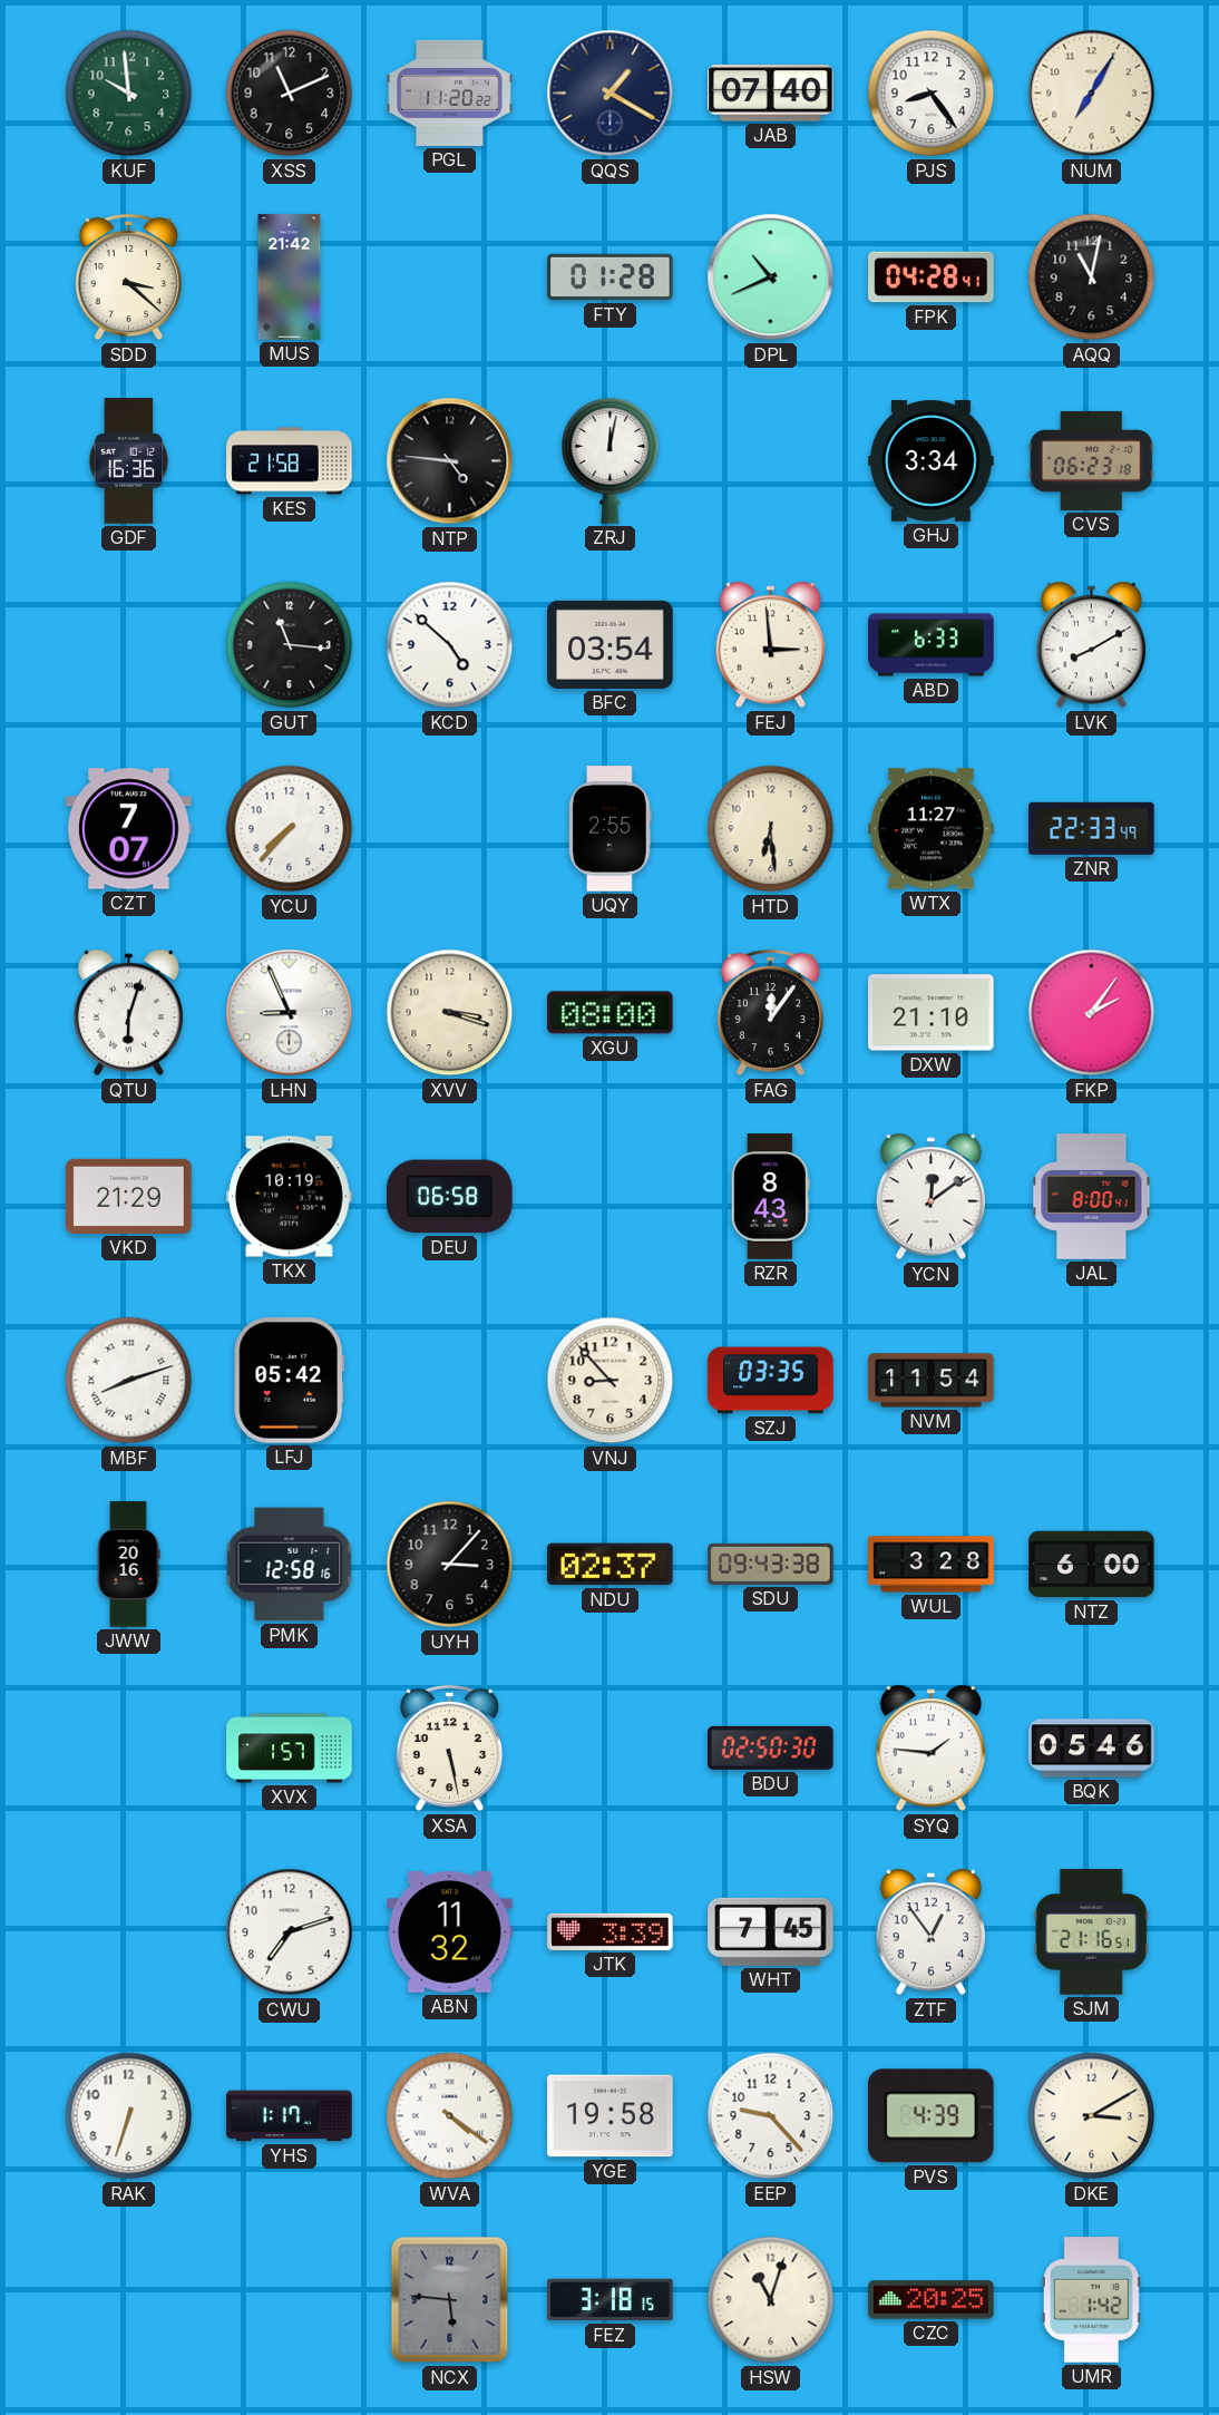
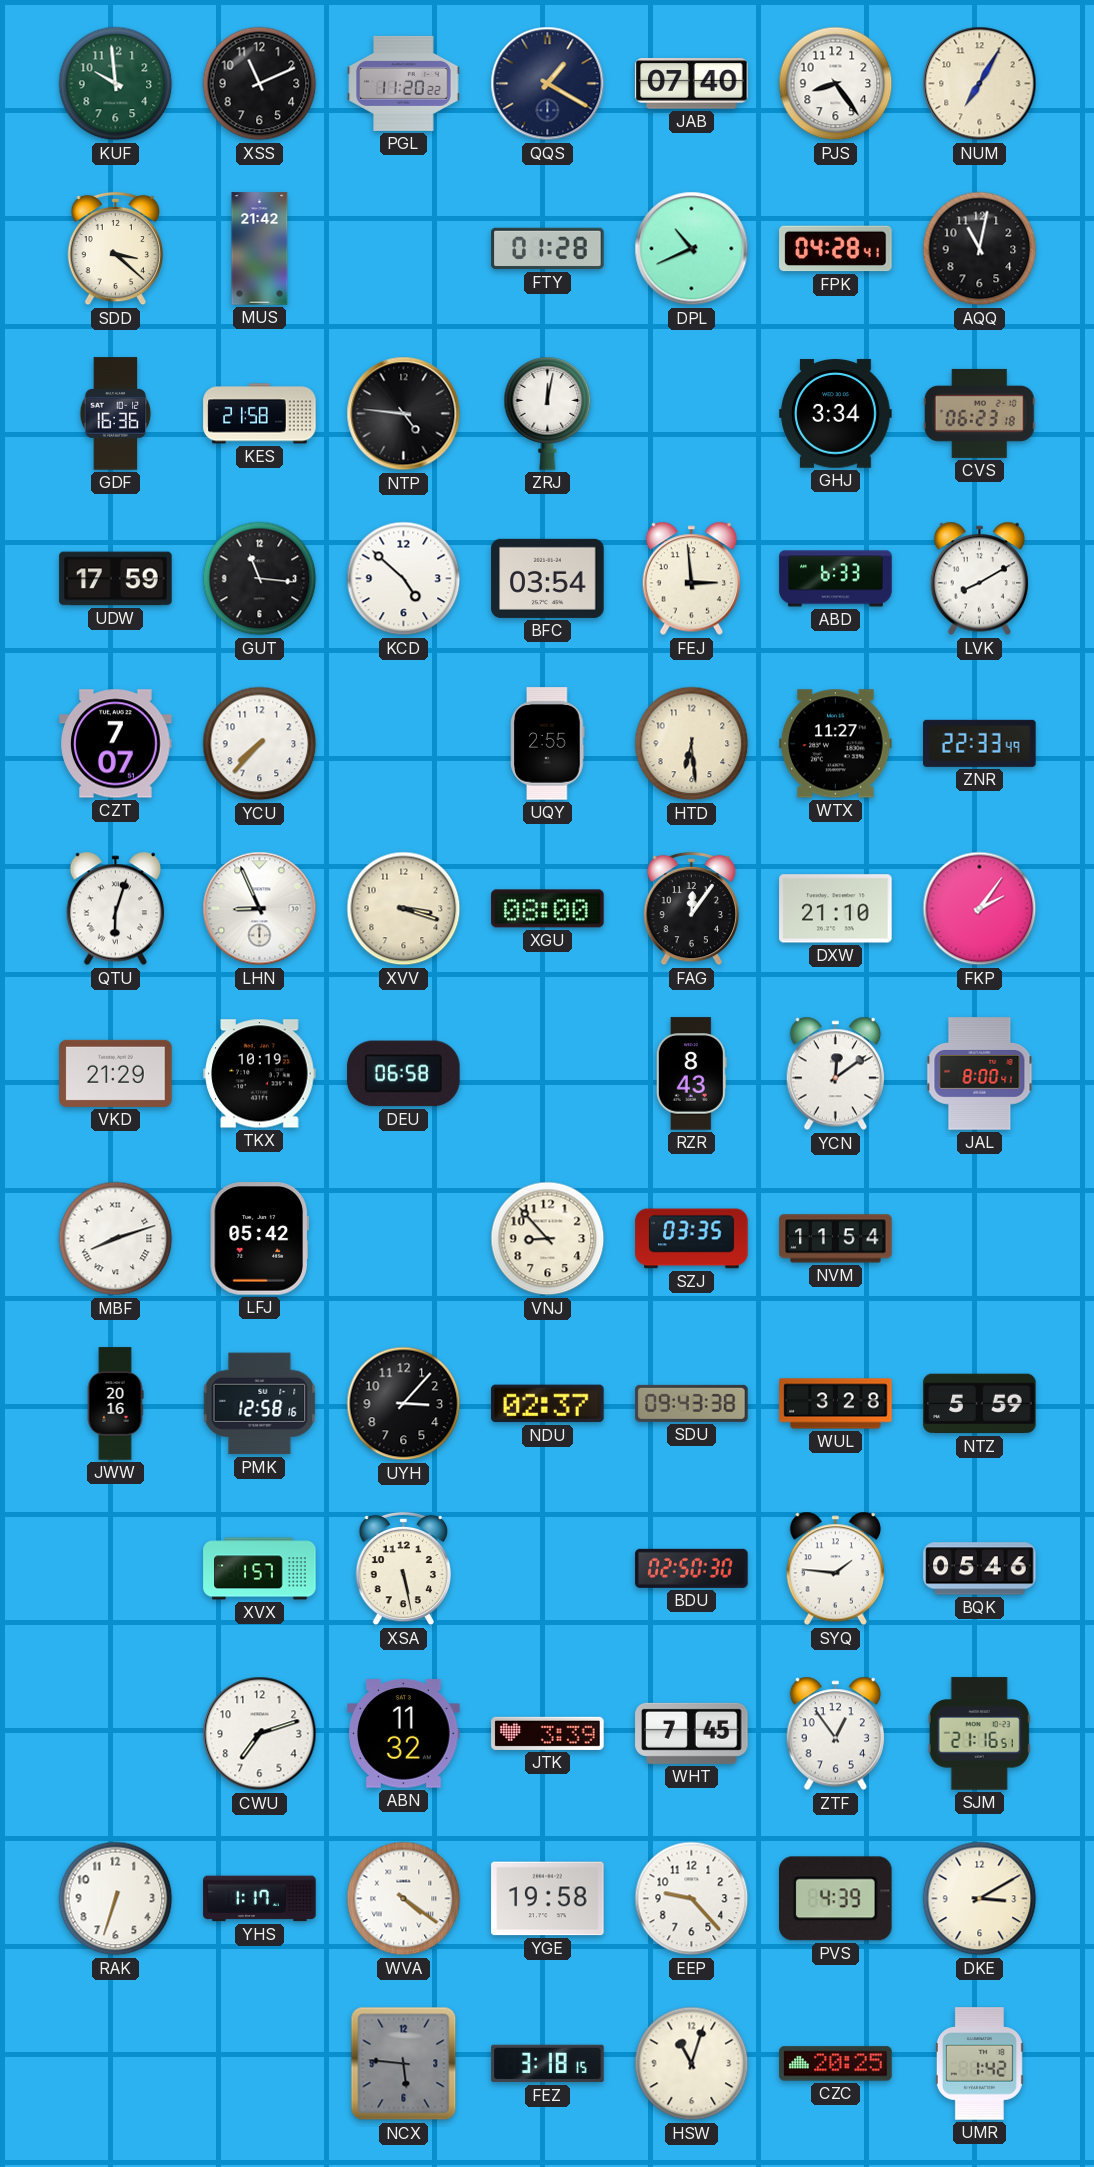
UDW: none -> 17:59
NTZ: 6:00 -> 5:59
